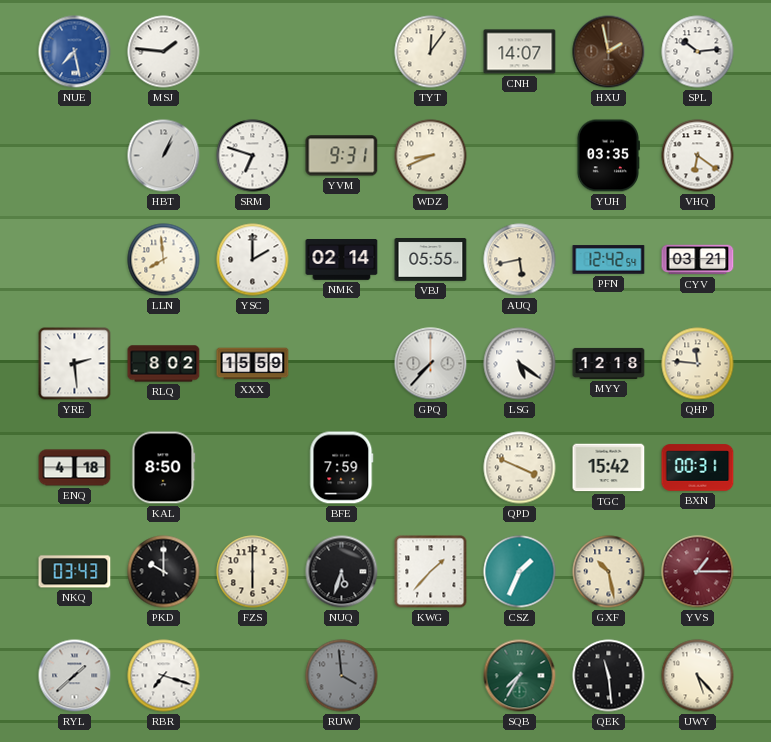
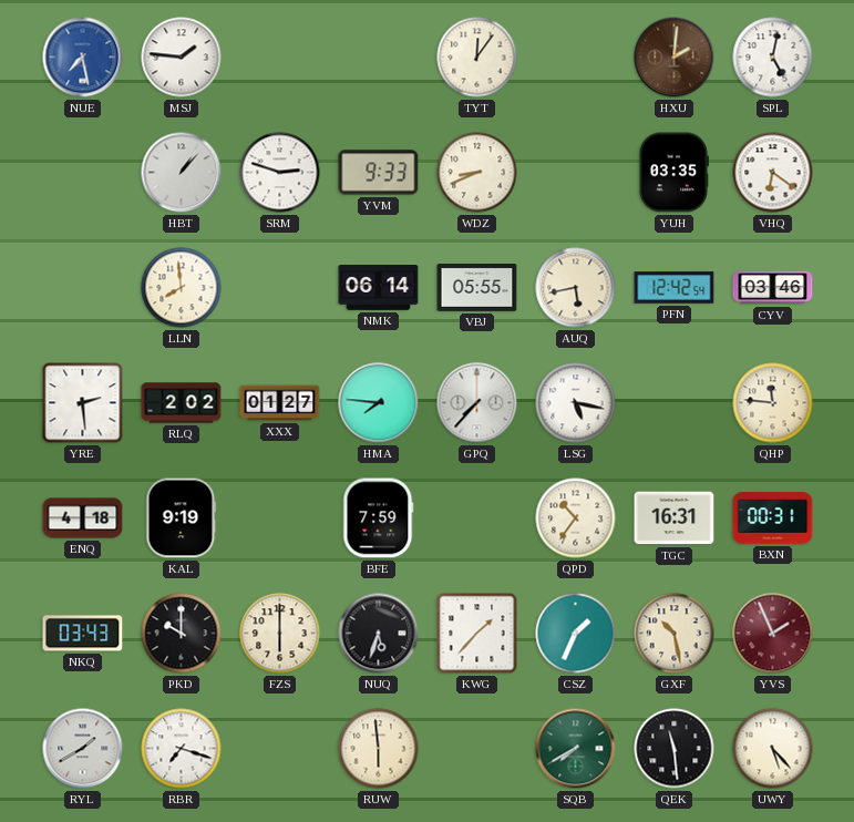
CNH: 14:07 -> none
HXU: 1:58 -> 2:01
SPL: 10:14 -> 5:02
HBT: 1:04 -> 1:07
SRM: 6:48 -> 2:48
YVM: 9:31 -> 9:33
YSC: 2:00 -> none
NMK: 02:14 -> 06:14
CYV: 03:21 -> 03:46
RLQ: 8:02 -> 2:02
XXX: 15:59 -> 01:27
HMA: none -> 7:46
LSG: 5:21 -> 5:17
MYY: 12:18 -> none
KAL: 8:50 -> 9:19
QPD: 3:49 -> 10:36
TGC: 15:42 -> 16:31
YVS: 1:15 -> 1:56
RYL: 1:38 -> 1:40
RUW: 3:59 -> 5:59
RUW dial: grey -> cream
SQB: 7:35 -> 7:40
